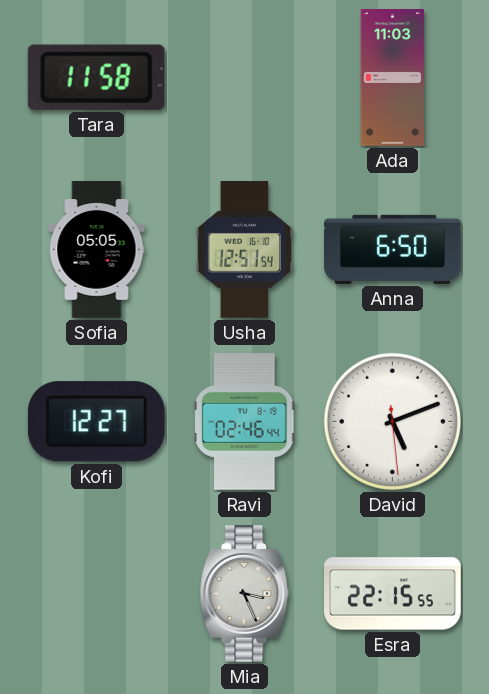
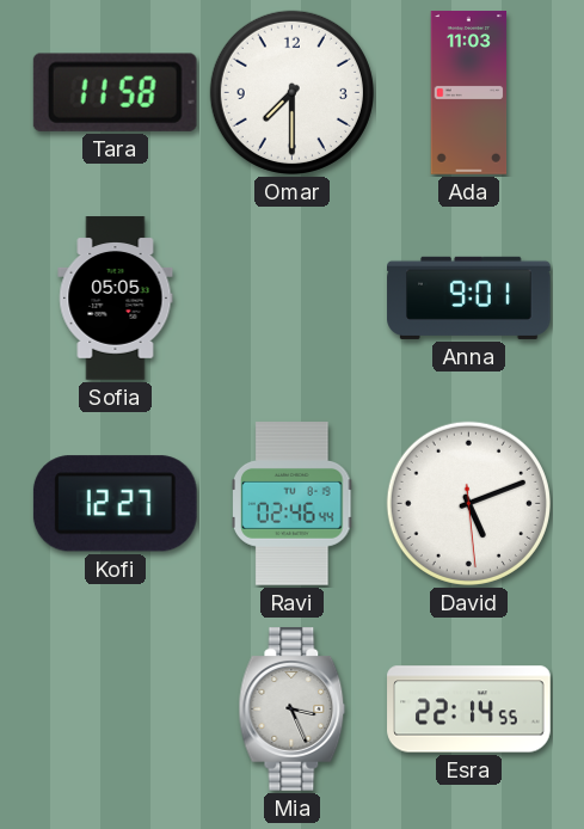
Omar: none -> 7:30
Usha: 12:51 -> none
Anna: 6:50 -> 9:01
Esra: 22:15 -> 22:14
